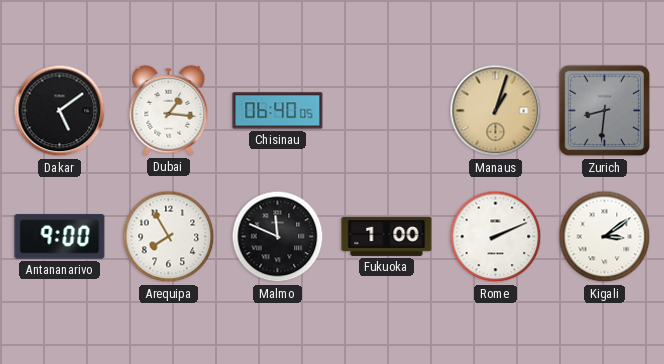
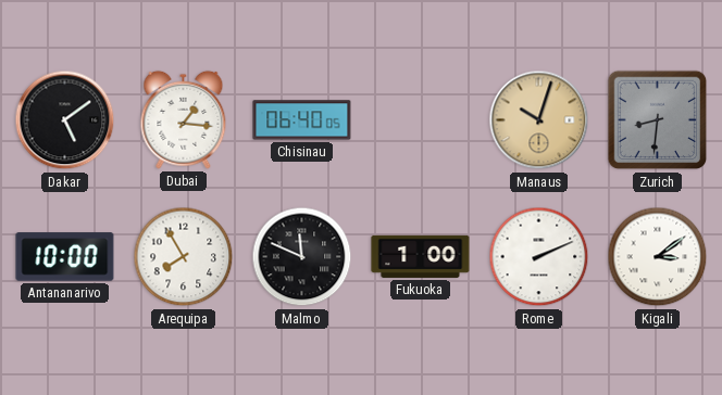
Manaus: 1:03 -> 10:03
Antananarivo: 9:00 -> 10:00
